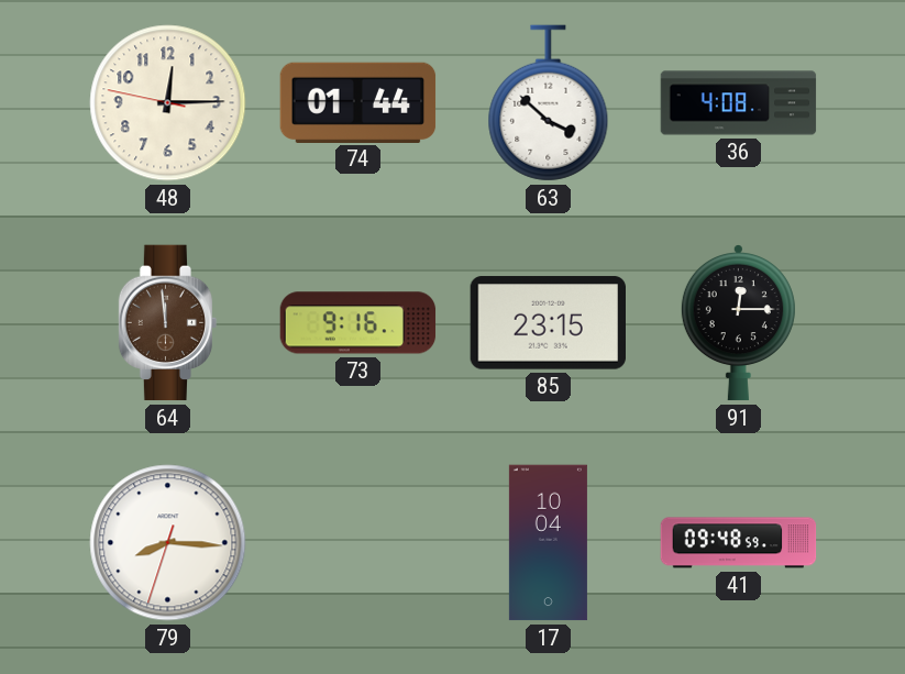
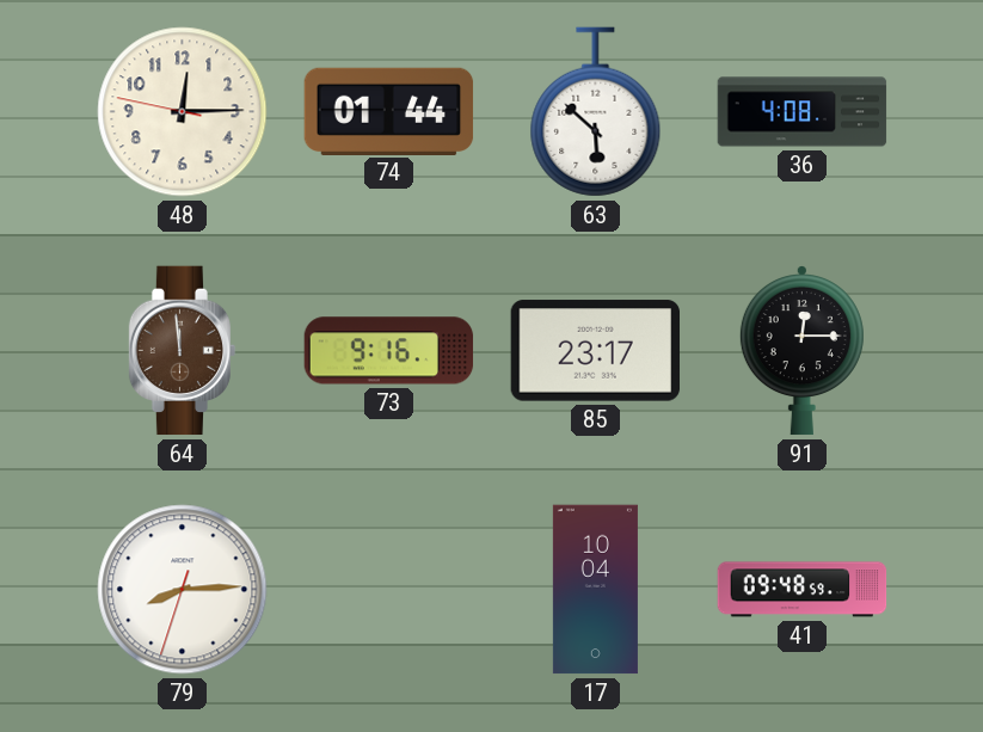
63: 3:52 -> 5:52
85: 23:15 -> 23:17
79: 8:15 -> 8:14
